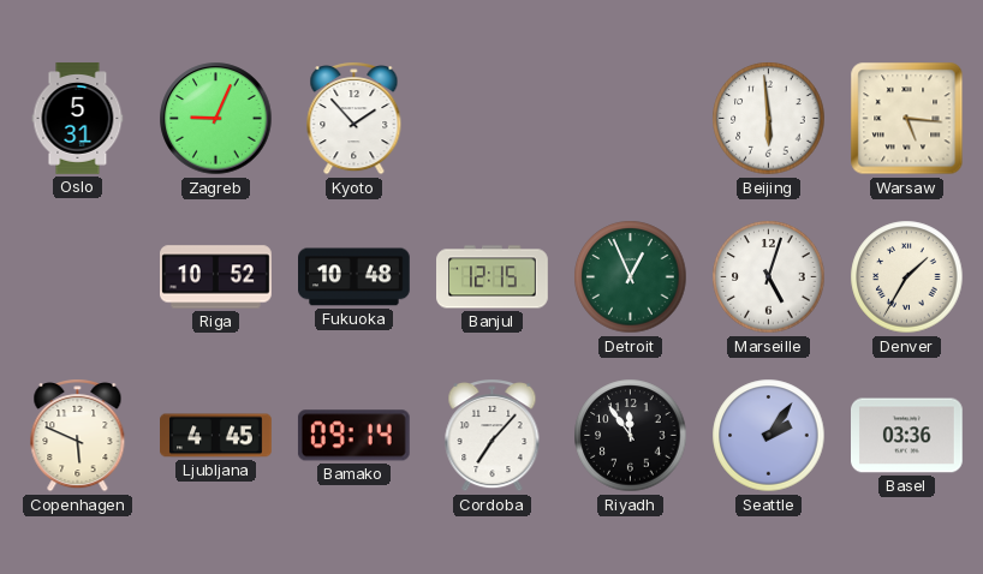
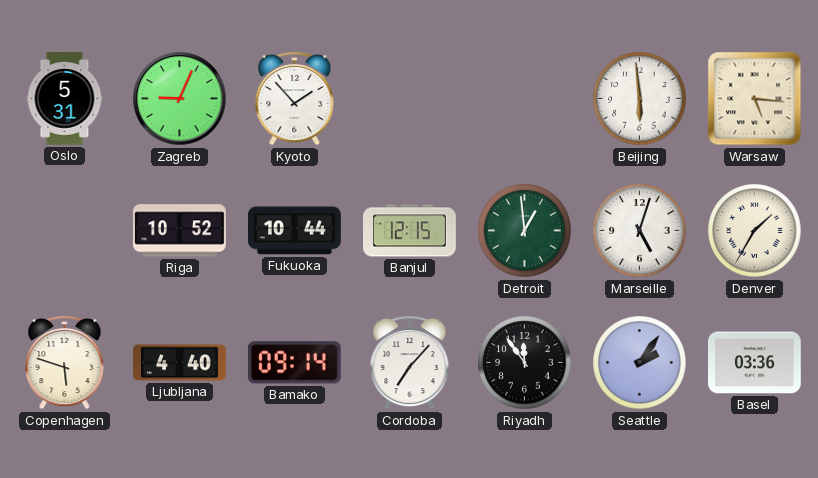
Fukuoka: 10:48 -> 10:44
Detroit: 12:56 -> 12:59
Copenhagen: 5:49 -> 5:48
Ljubljana: 4:45 -> 4:40
